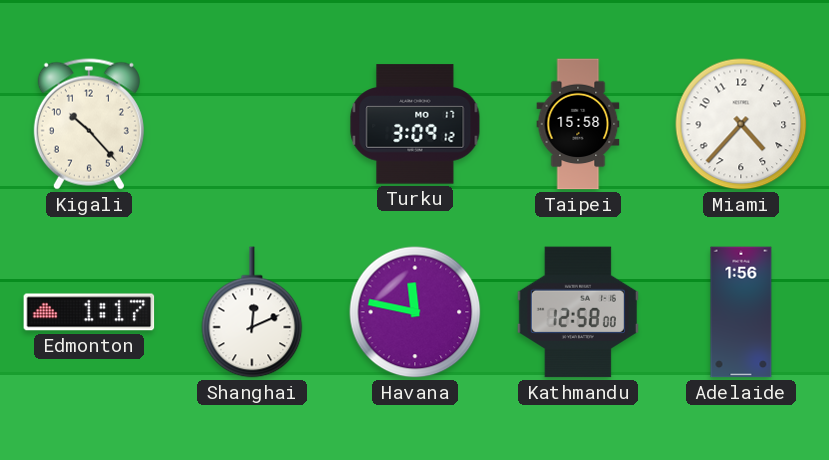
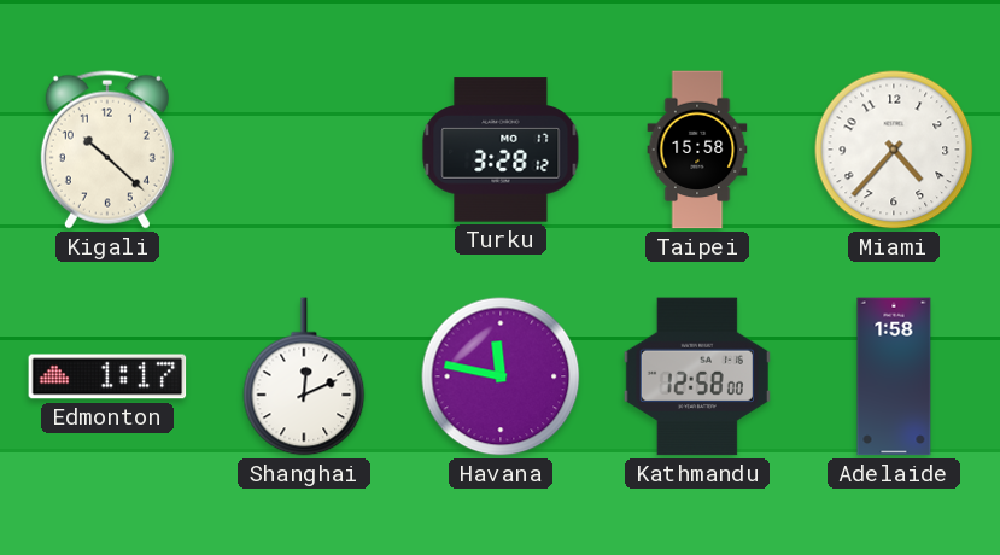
Kigali: 10:23 -> 10:22
Turku: 3:09 -> 3:28
Adelaide: 1:56 -> 1:58
